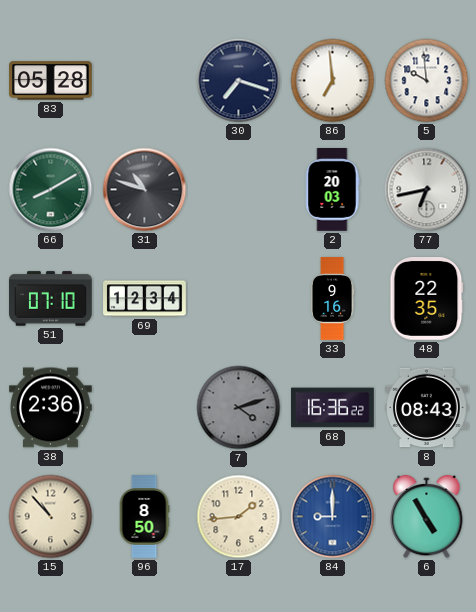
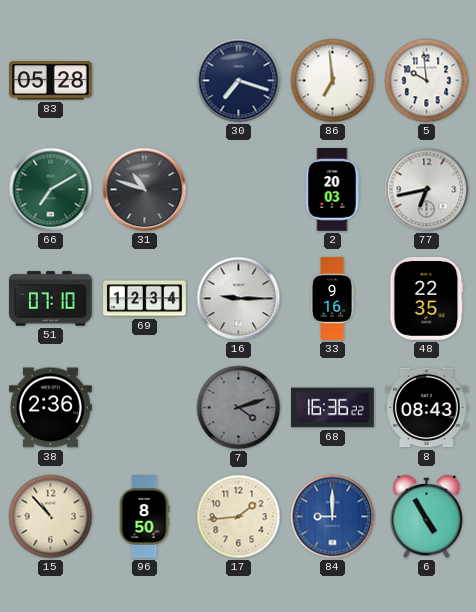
66: 8:10 -> 7:10
16: none -> 9:15
